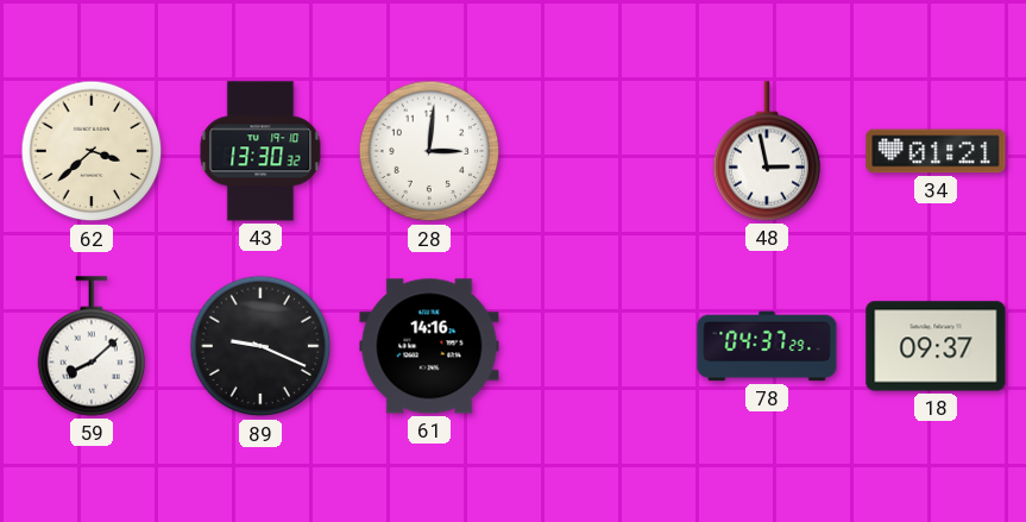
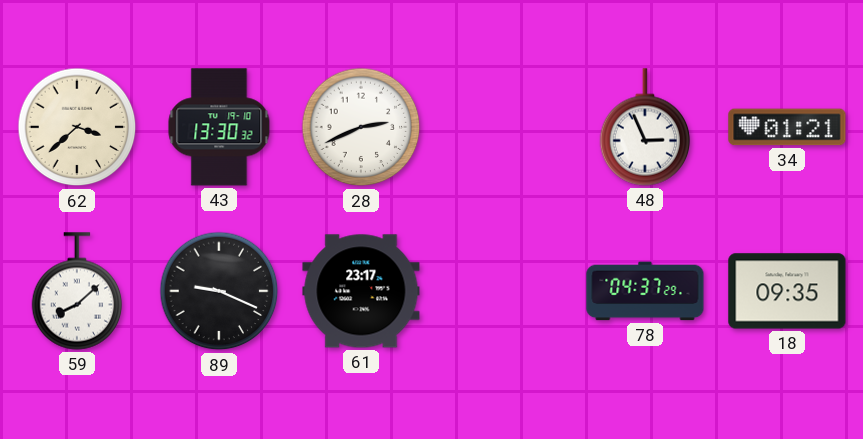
28: 3:01 -> 2:41
48: 2:58 -> 2:56
61: 14:16 -> 23:17
18: 09:37 -> 09:35
